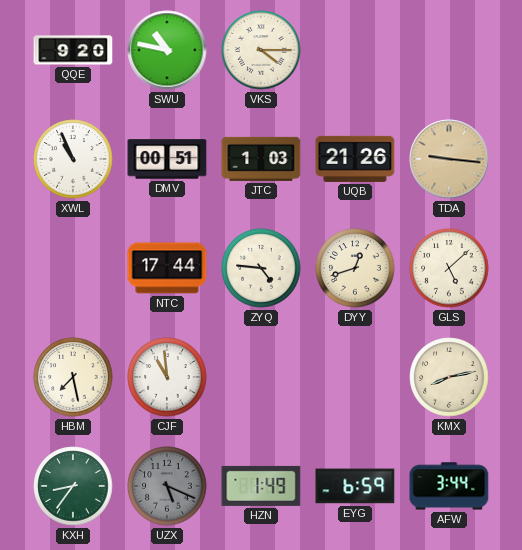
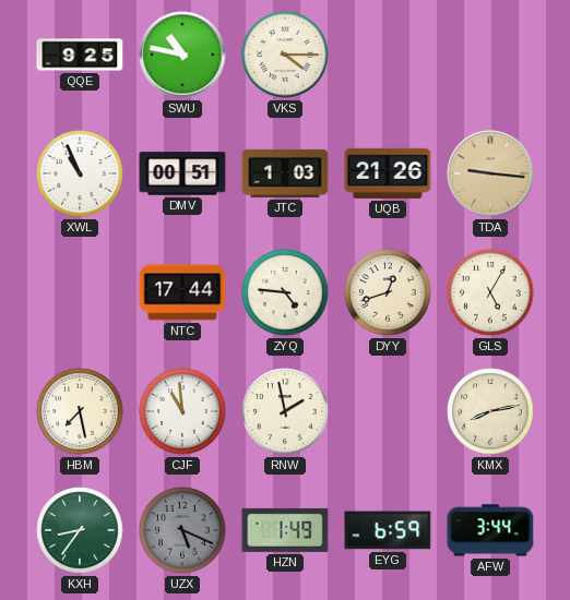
QQE: 9:20 -> 9:25
GLS: 5:08 -> 5:05
RNW: none -> 1:58
